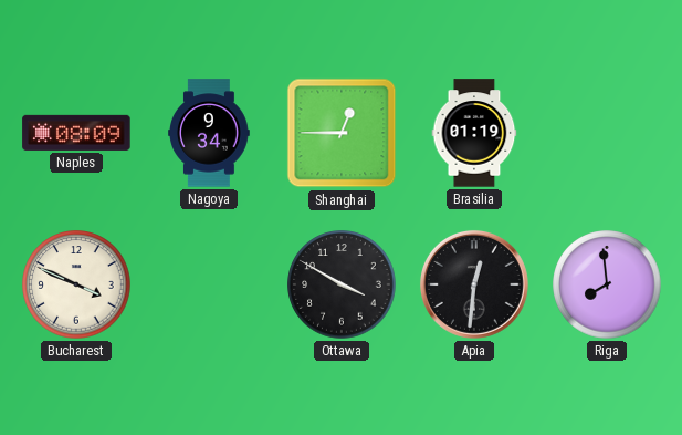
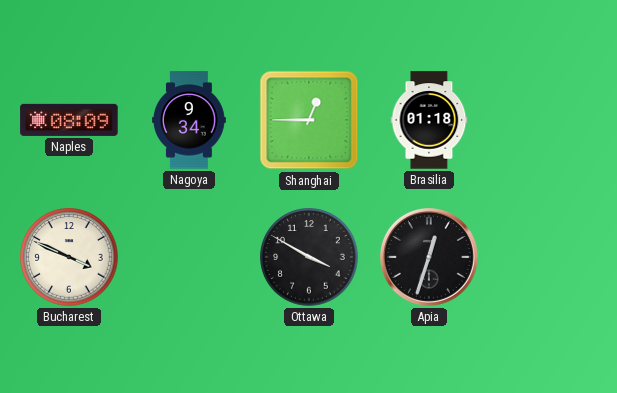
Brasilia: 01:19 -> 01:18
Apia: 12:31 -> 12:33
Riga: 7:59 -> none
